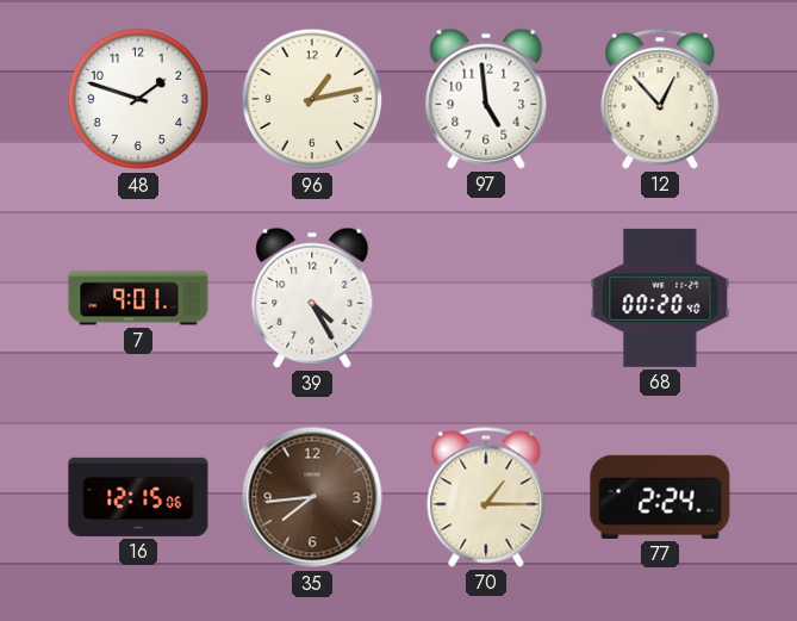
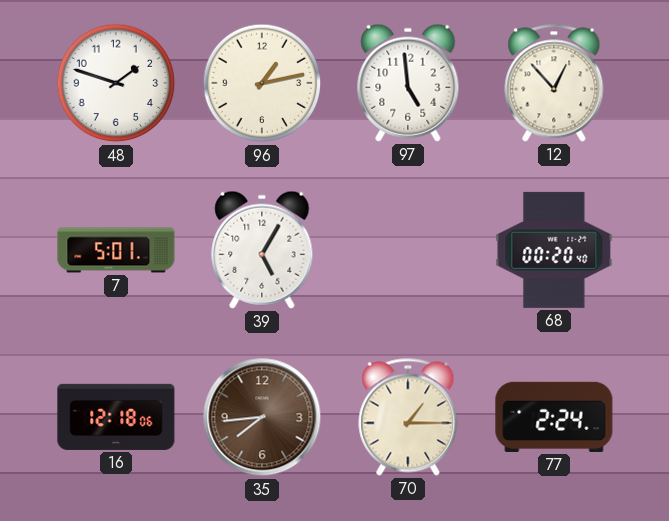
7: 9:01 -> 5:01
39: 4:25 -> 5:05
16: 12:15 -> 12:18
